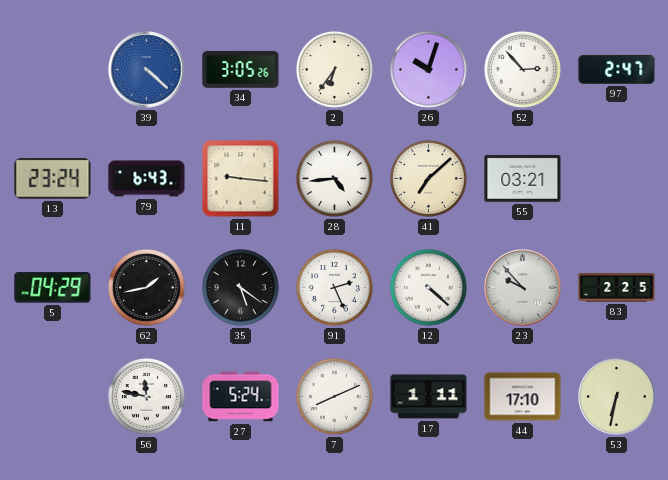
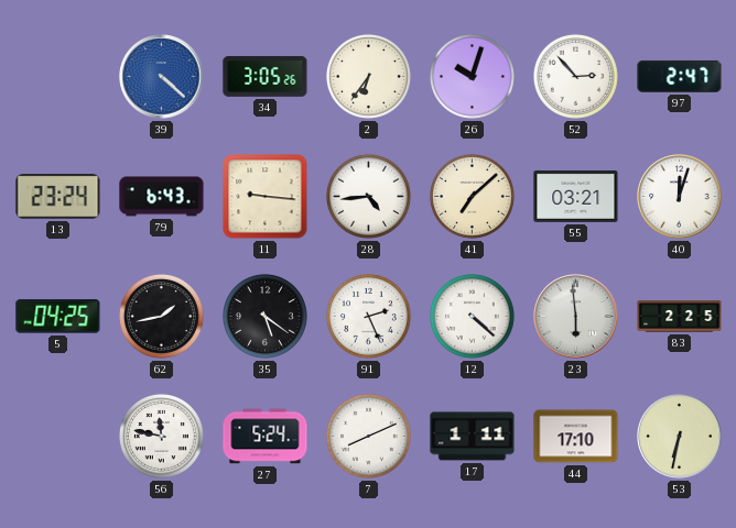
40: none -> 12:03
5: 04:29 -> 04:25
23: 9:53 -> 5:59
